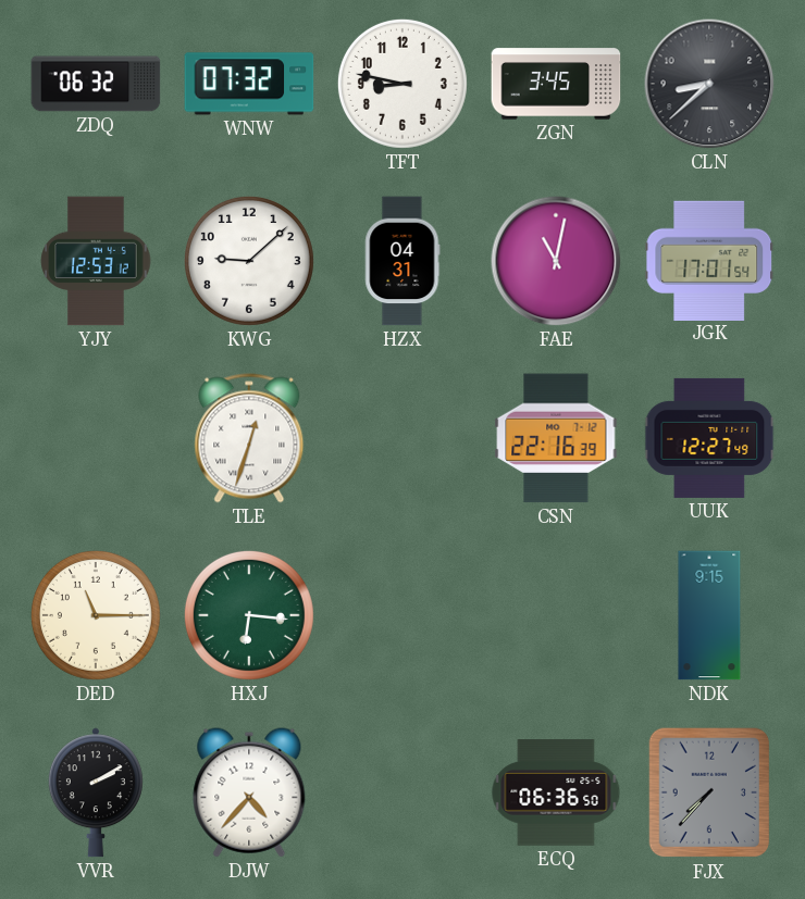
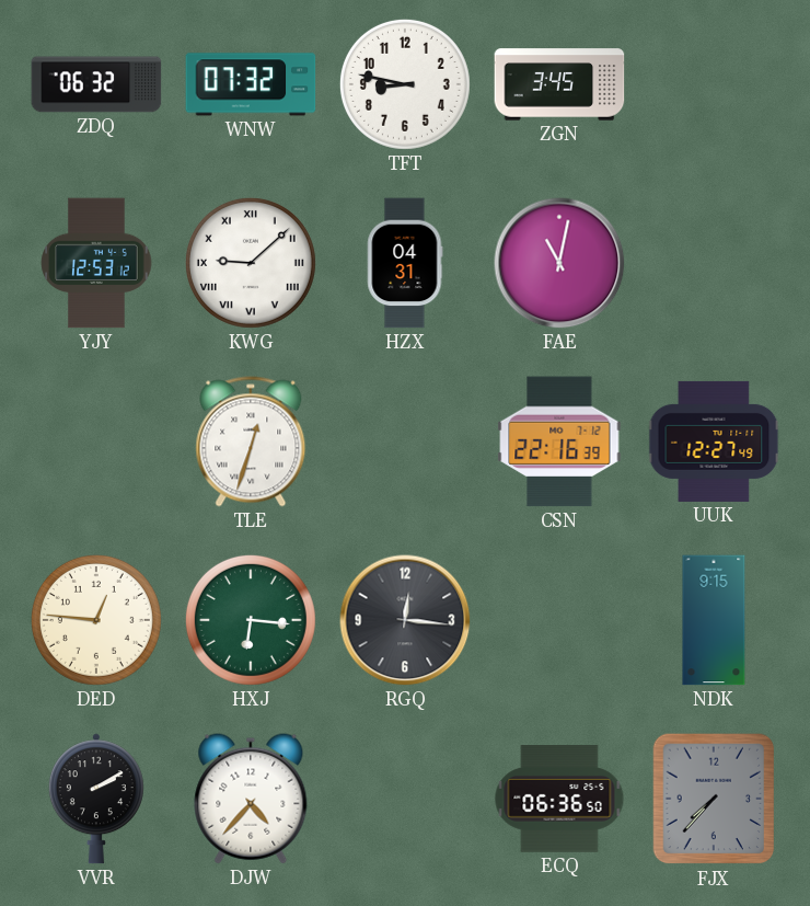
CLN: 8:38 -> none
KWG numerals: Arabic -> Roman
JGK: 17:01 -> none
DED: 11:15 -> 12:46
RGQ: none -> 12:16
